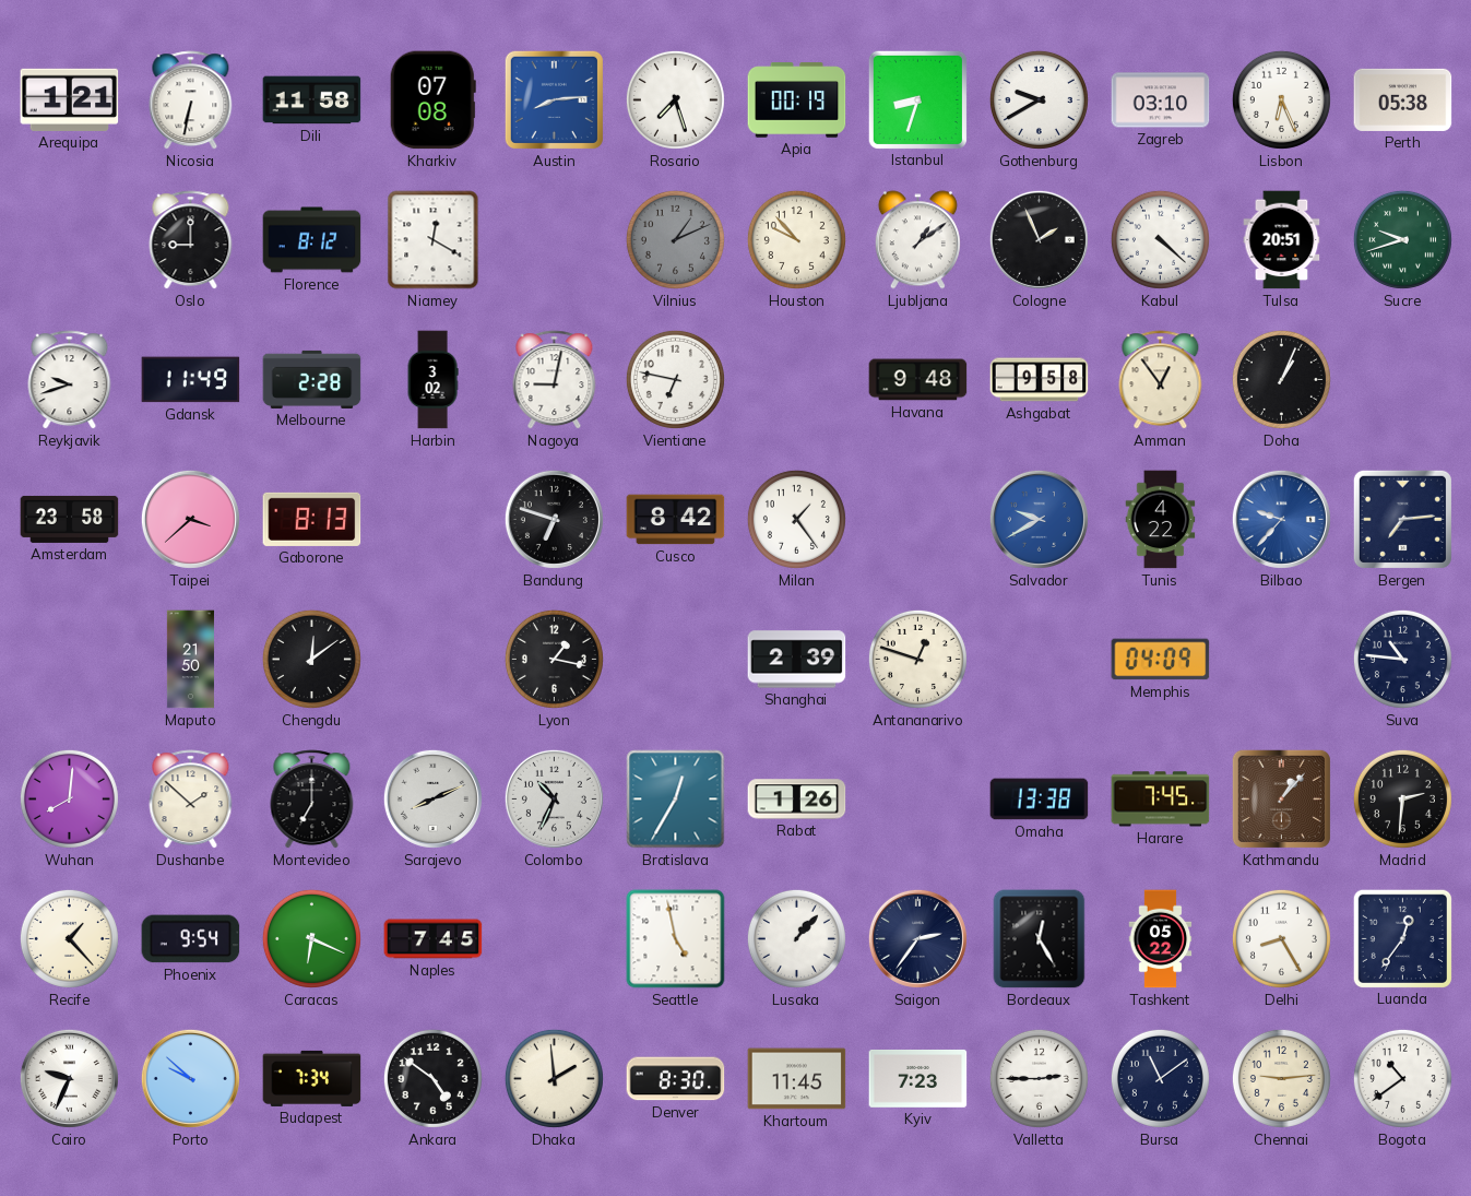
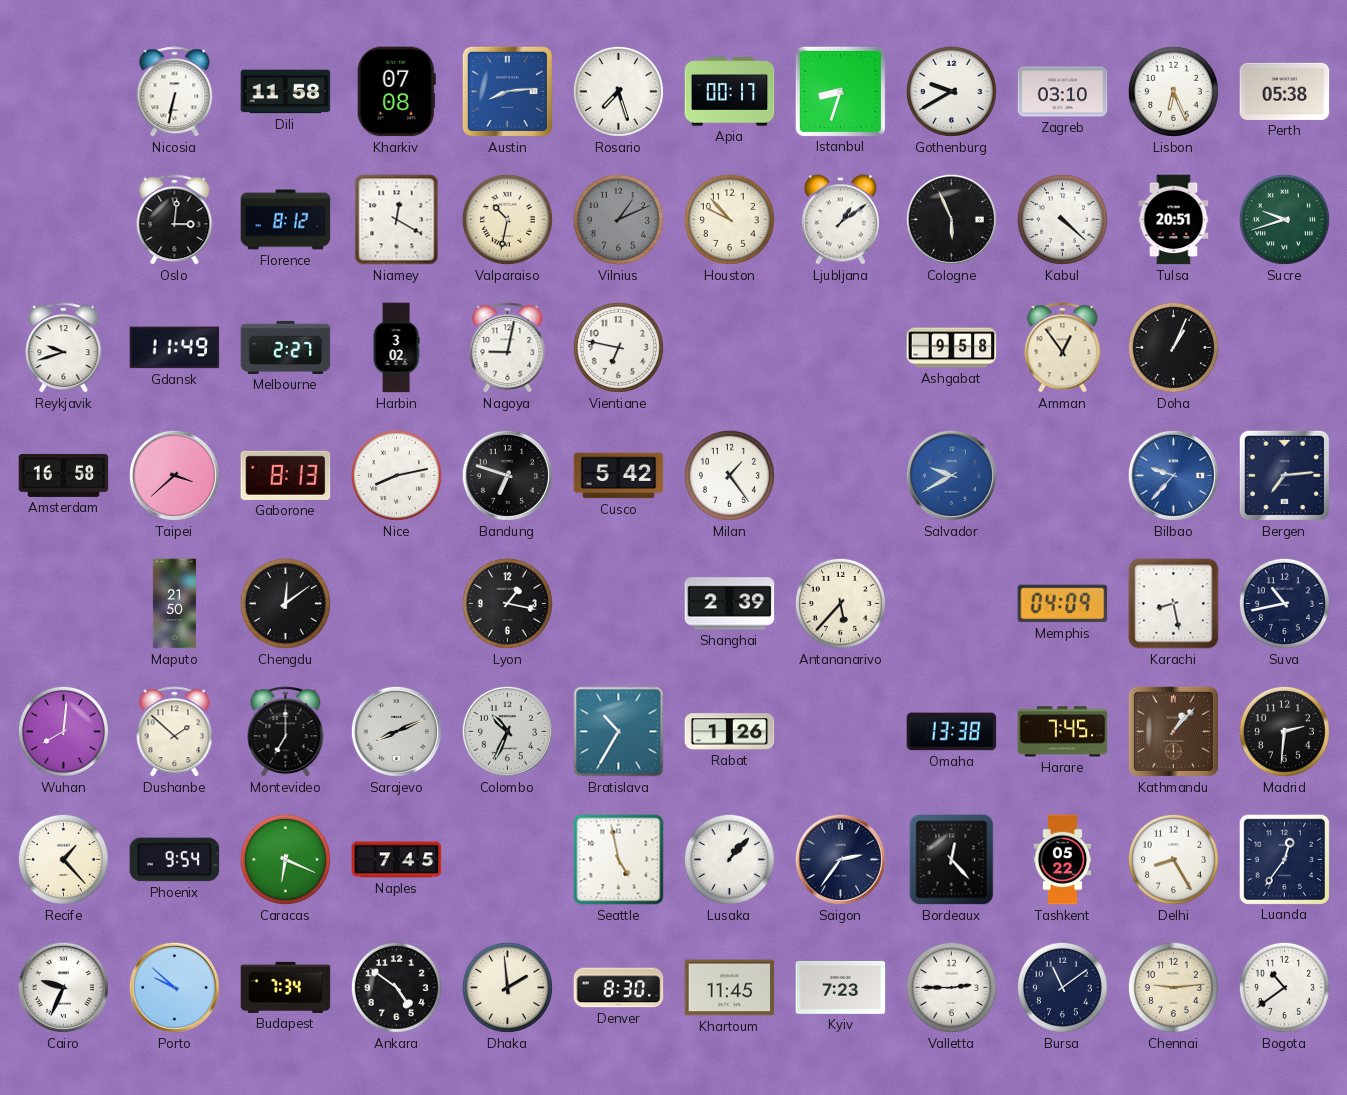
Arequipa: 1:21 -> none
Apia: 00:19 -> 00:17
Oslo: 9:00 -> 3:01
Valparaiso: none -> 10:32
Cologne: 1:56 -> 5:56
Melbourne: 2:28 -> 2:27
Havana: 9:48 -> none
Amsterdam: 23:58 -> 16:58
Nice: none -> 8:13
Cusco: 8:42 -> 5:42
Tunis: 4:22 -> none
Antananarivo: 12:48 -> 5:37
Karachi: none -> 8:28
Suva: 10:46 -> 10:43
Bratislava: 12:35 -> 10:35
Bordeaux: 12:25 -> 12:23
